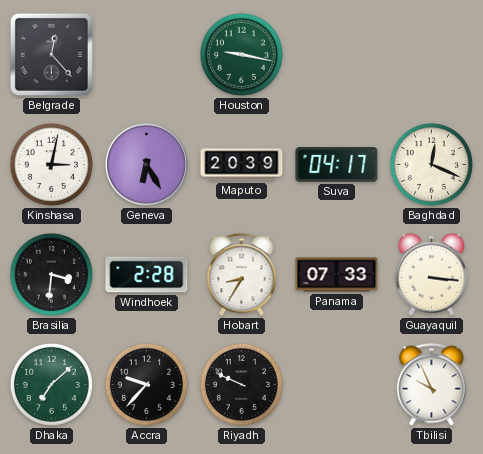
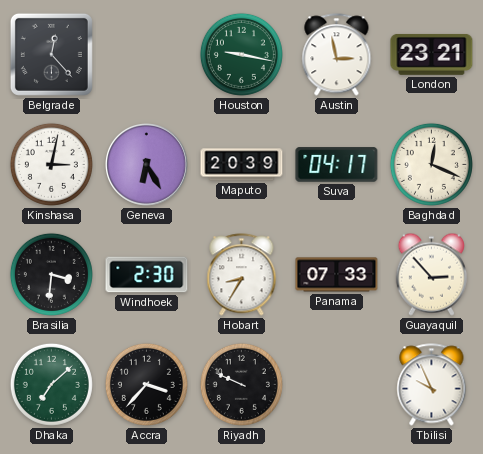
Austin: none -> 2:58
London: none -> 23:21
Windhoek: 2:28 -> 2:30
Guayaquil: 3:16 -> 2:53
Accra: 9:37 -> 3:37
